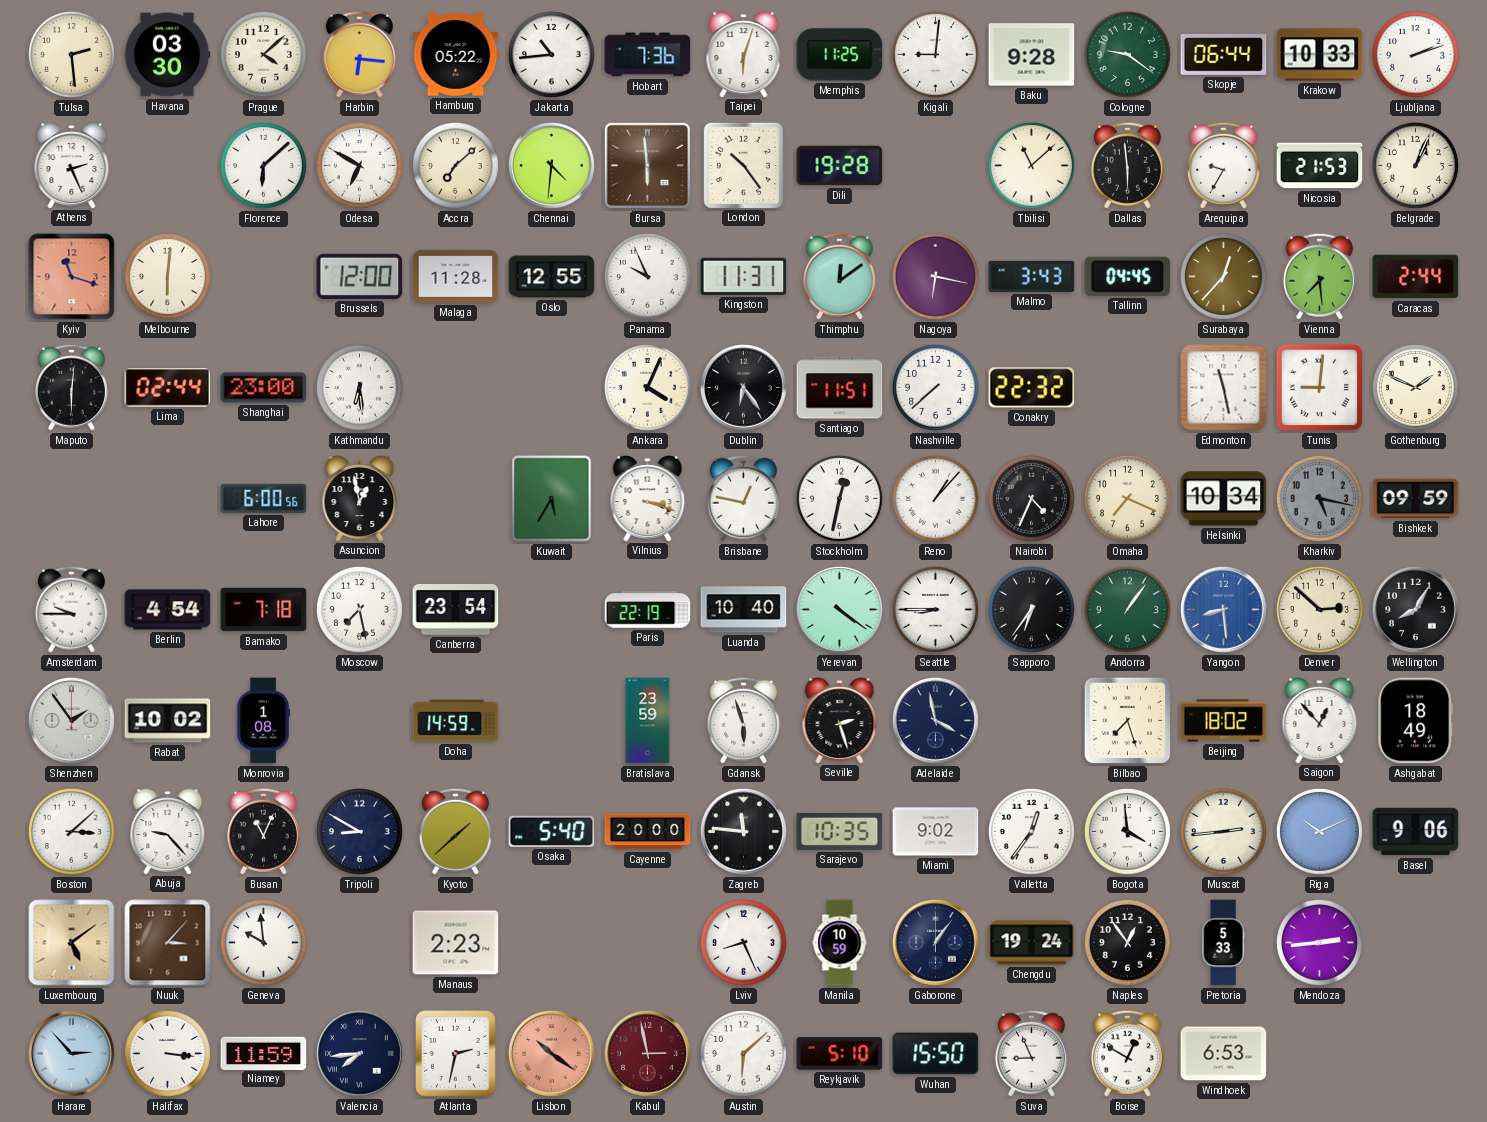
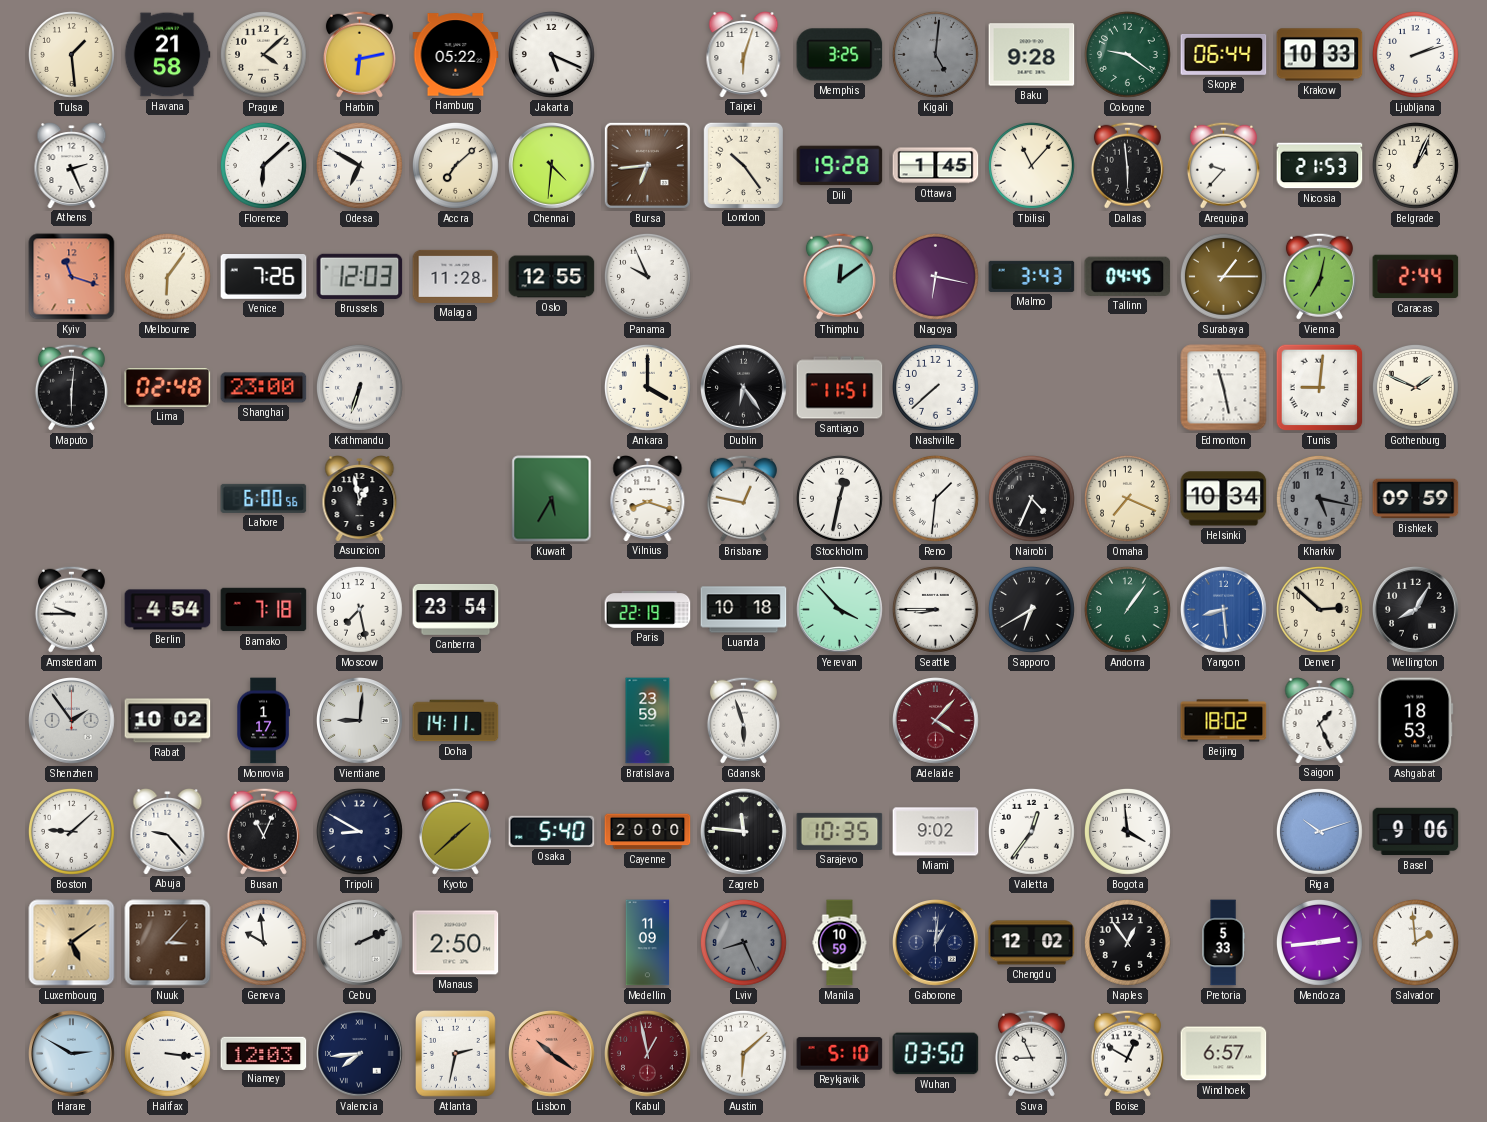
Tulsa: 2:29 -> 1:29
Havana: 03:30 -> 21:58
Harbin: 6:16 -> 6:13
Jakarta: 10:44 -> 5:19
Hobart: 7:36 -> none
Memphis: 11:25 -> 3:25
Kigali: 9:01 -> 5:01
Kigali dial: white -> grey
Bursa: 5:59 -> 6:44
Ottawa: none -> 1:45
Tbilisi: 11:08 -> 11:07
Arequipa: 9:35 -> 9:37
Melbourne: 6:01 -> 6:06
Venice: none -> 7:26
Brussels: 12:00 -> 12:03
Kingston: 11:31 -> none
Surabaya: 12:37 -> 1:15
Vienna: 7:29 -> 7:02
Lima: 02:44 -> 02:48
Kathmandu: 6:29 -> 6:33
Ankara: 4:04 -> 4:00
Conakry: 22:32 -> none
Vilnius: 3:18 -> 8:18
Reno: 1:07 -> 1:31
Luanda: 10:40 -> 10:18
Yerevan: 4:21 -> 3:53
Sapporo: 6:36 -> 6:40
Monrovia: 1:08 -> 1:17
Vientiane: none -> 9:01
Doha: 14:59 -> 14:11
Seville: 2:27 -> none
Adelaide: 3:58 -> 4:07
Adelaide dial: navy -> burgundy
Bilbao: 7:27 -> none
Saigon: 12:53 -> 1:26
Ashgabat: 18:49 -> 18:53
Boston: 3:08 -> 9:08
Muscat: 2:44 -> none
Riga: 10:11 -> 10:12
Cebu: none -> 2:11
Manaus: 2:23 -> 2:50
Medellin: none -> 11:09
Lviv dial: white -> grey
Gaborone: 1:06 -> 1:01
Chengdu: 19:24 -> 12:02
Salvador: none -> 1:59
Harare: 2:53 -> 2:50
Niamey: 11:59 -> 12:03
Kabul: 2:58 -> 12:58
Wuhan: 15:50 -> 03:50
Windhoek: 6:53 -> 6:57
